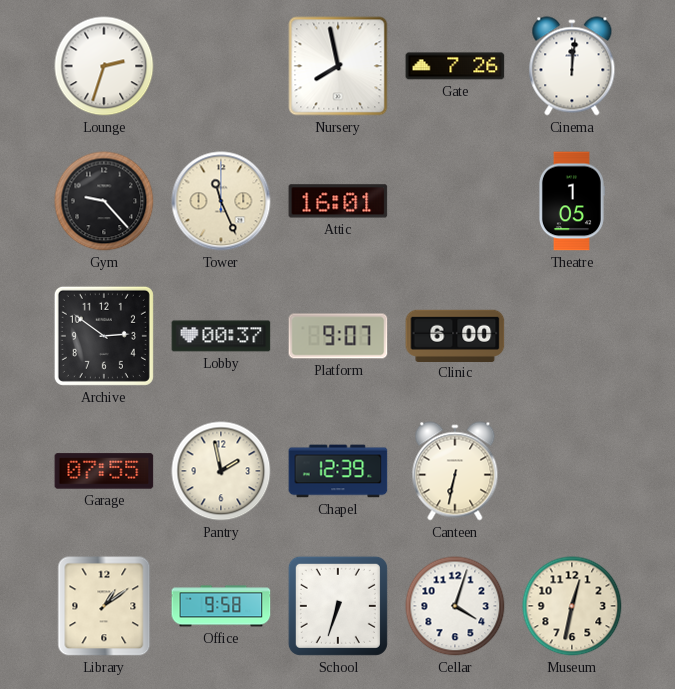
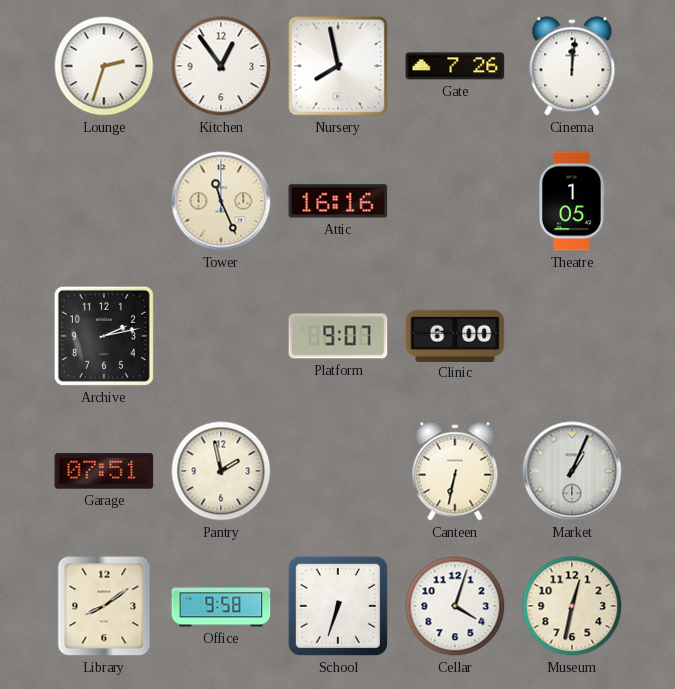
Kitchen: none -> 12:54
Gym: 9:23 -> none
Attic: 16:01 -> 16:16
Archive: 2:51 -> 2:13
Lobby: 00:37 -> none
Garage: 07:55 -> 07:51
Chapel: 12:39 -> none
Market: none -> 1:04
Library: 1:09 -> 8:09
